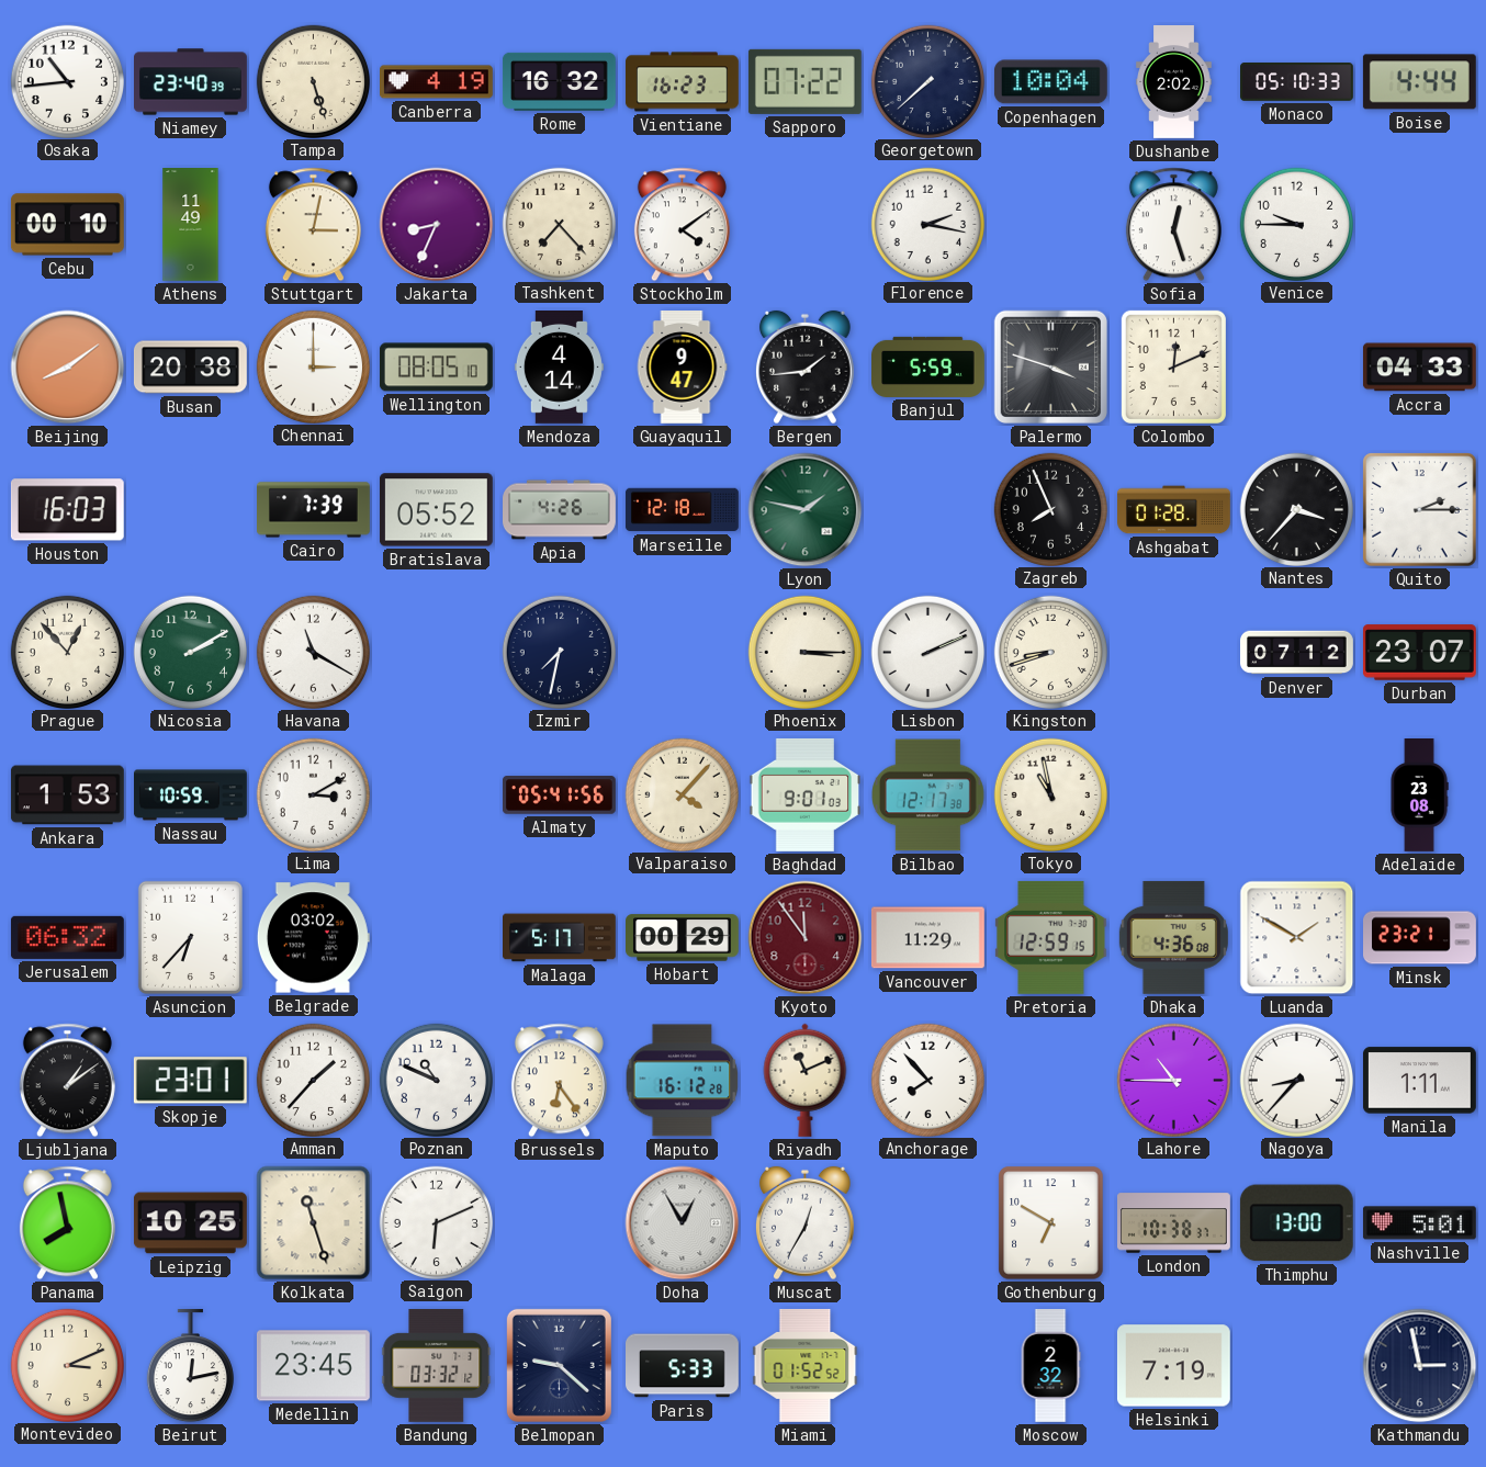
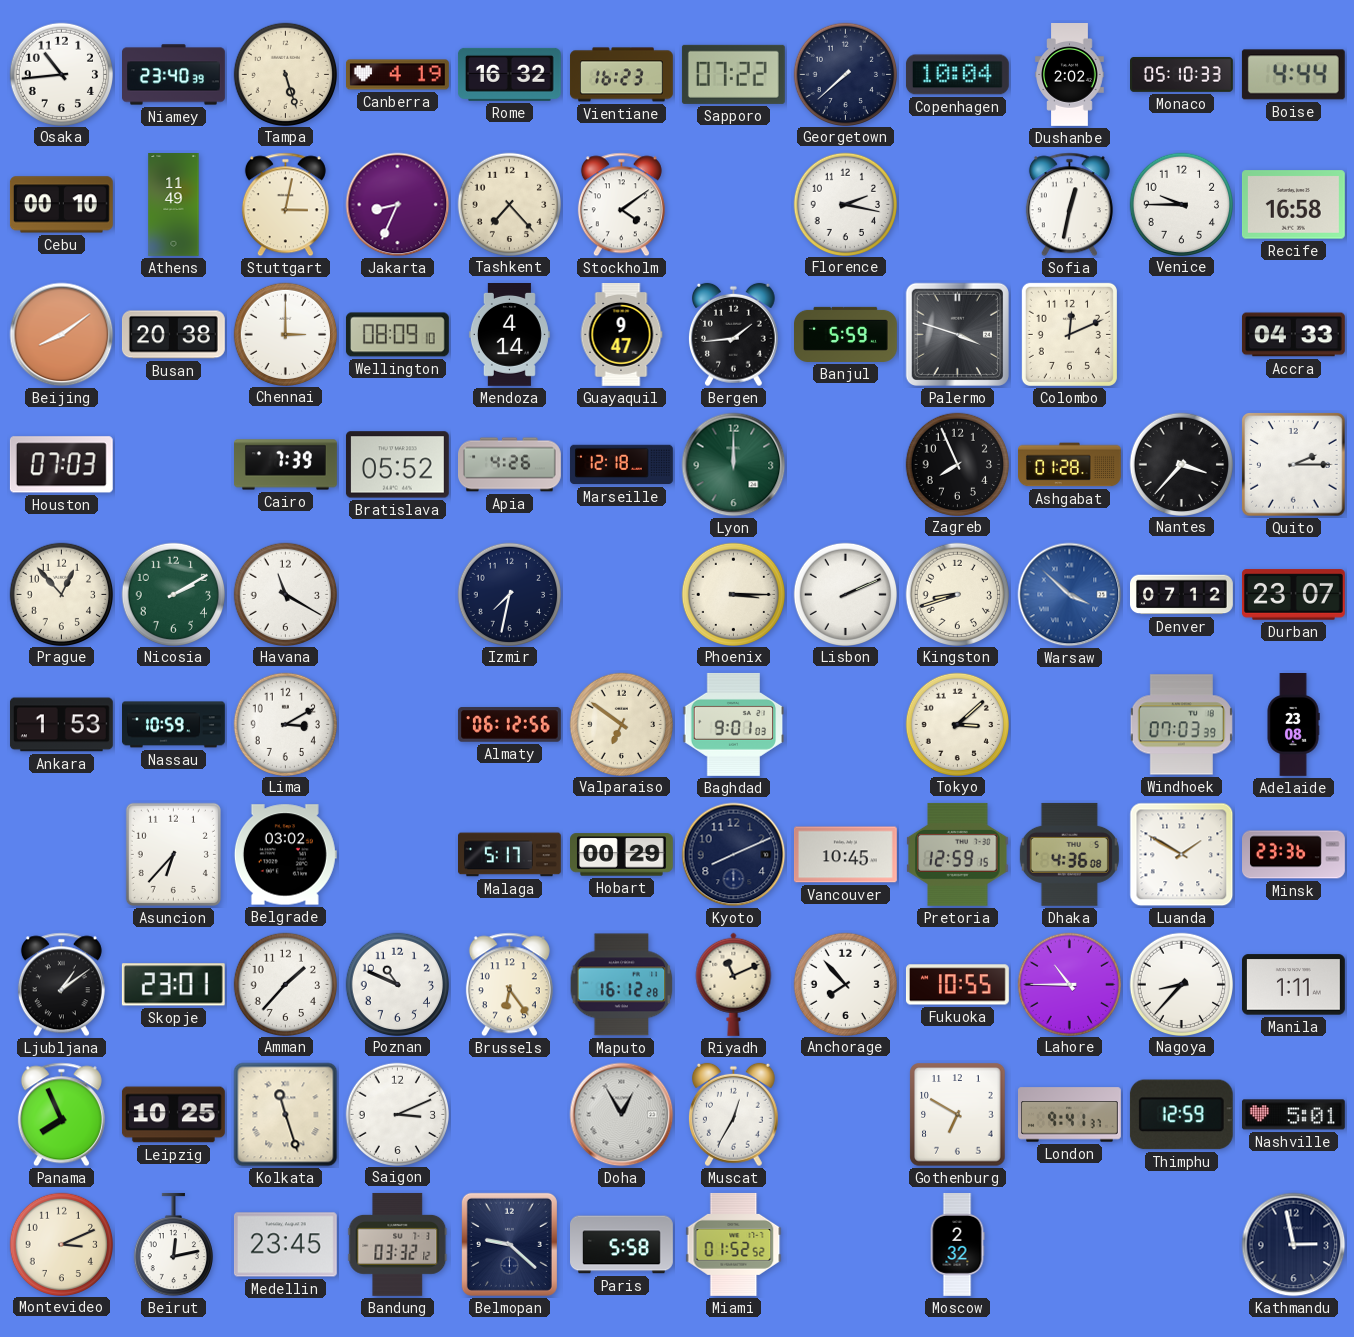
Sofia: 12:27 -> 12:32
Recife: none -> 16:58
Wellington: 08:05 -> 08:09
Houston: 16:03 -> 07:03
Lyon: 1:47 -> 12:00
Warsaw: none -> 3:52
Almaty: 05:41 -> 06:12
Valparaiso: 4:07 -> 6:51
Bilbao: 12:17 -> none
Tokyo: 10:58 -> 3:08
Windhoek: none -> 07:03
Jerusalem: 06:32 -> none
Kyoto: 11:54 -> 8:11
Kyoto dial: burgundy -> navy
Vancouver: 11:29 -> 10:45
Minsk: 23:21 -> 23:36
Fukuoka: none -> 10:55
Panama: 7:58 -> 7:56
Saigon: 6:11 -> 3:11
London: 10:38 -> 9:41
Thimphu: 13:00 -> 12:59
Paris: 5:33 -> 5:58
Helsinki: 7:19 -> none
